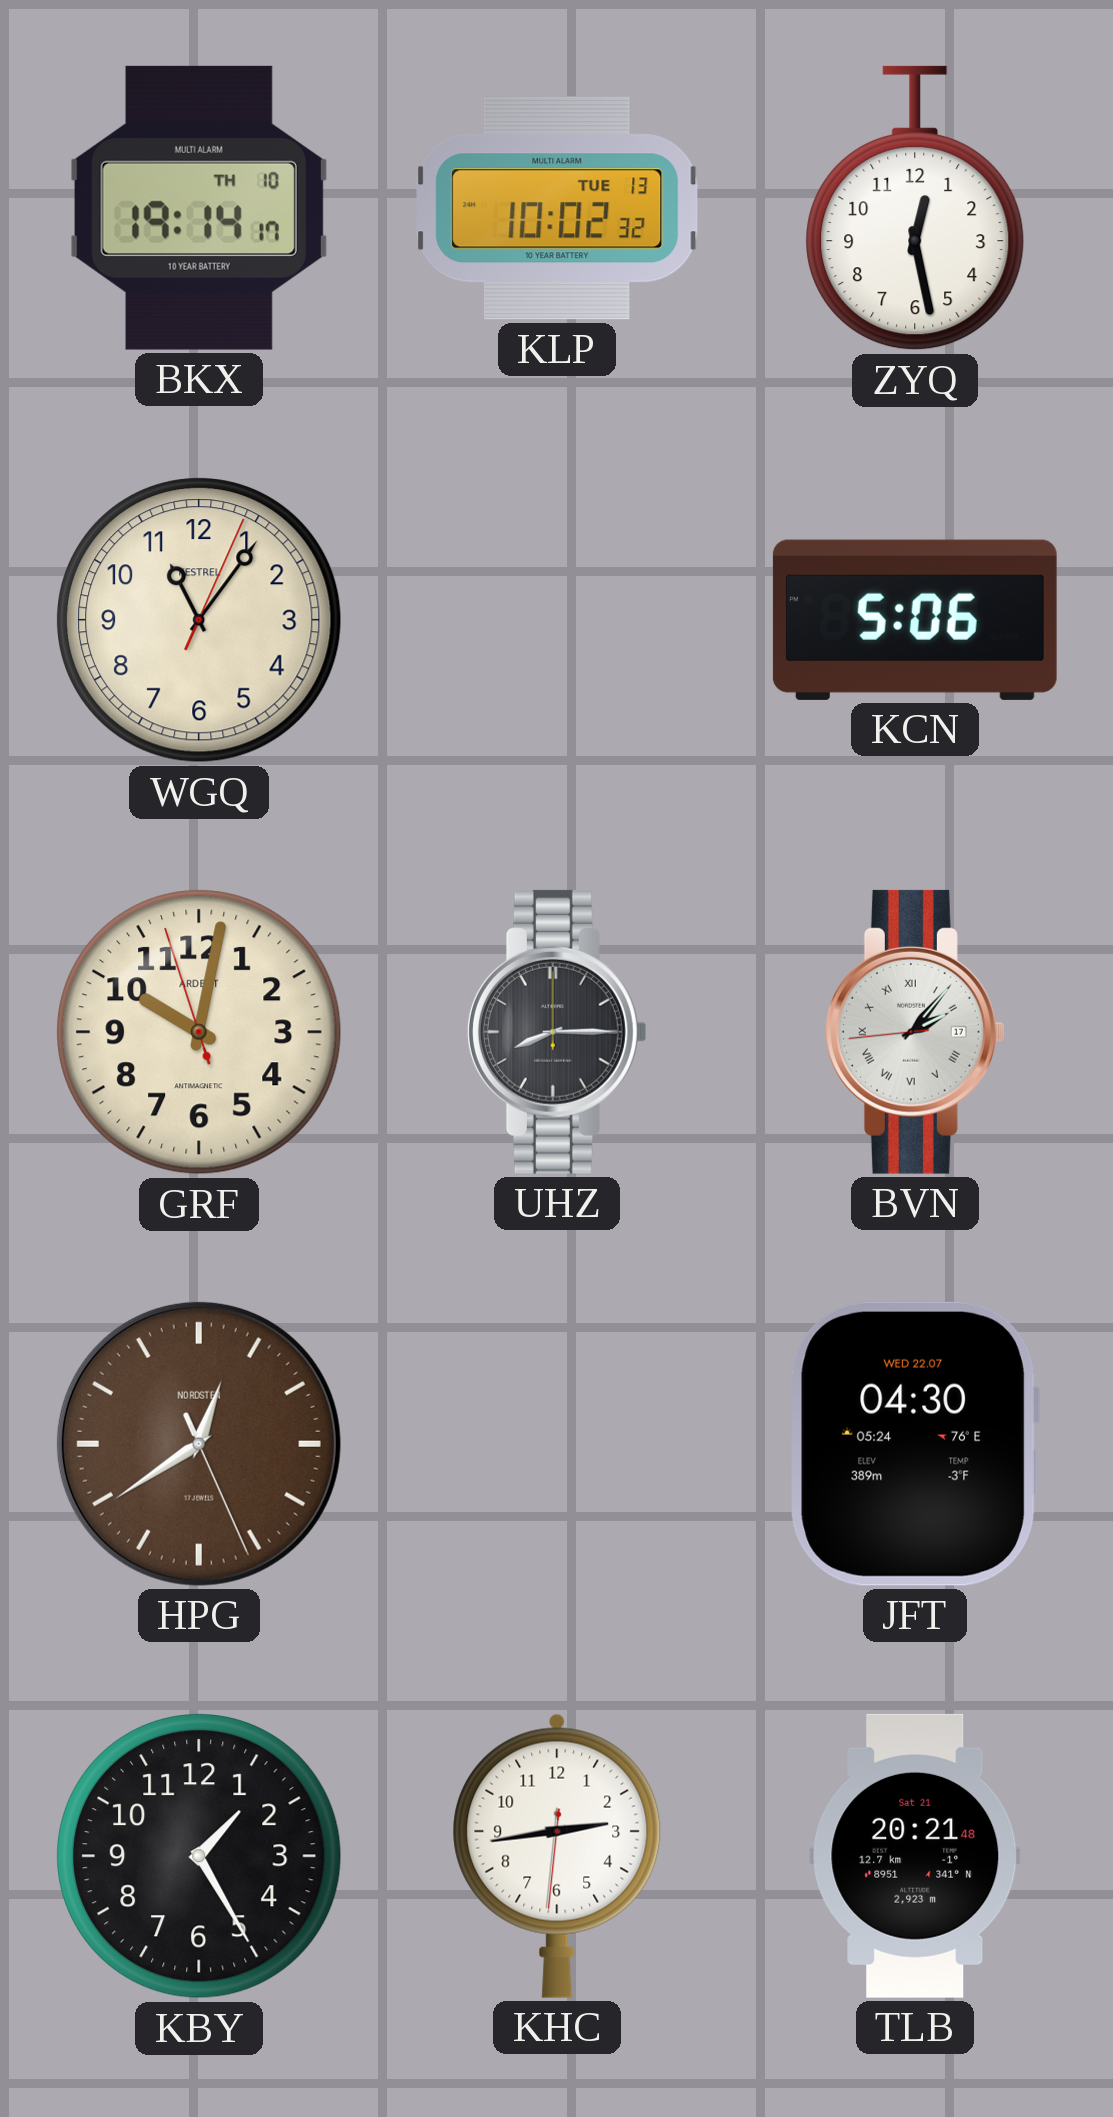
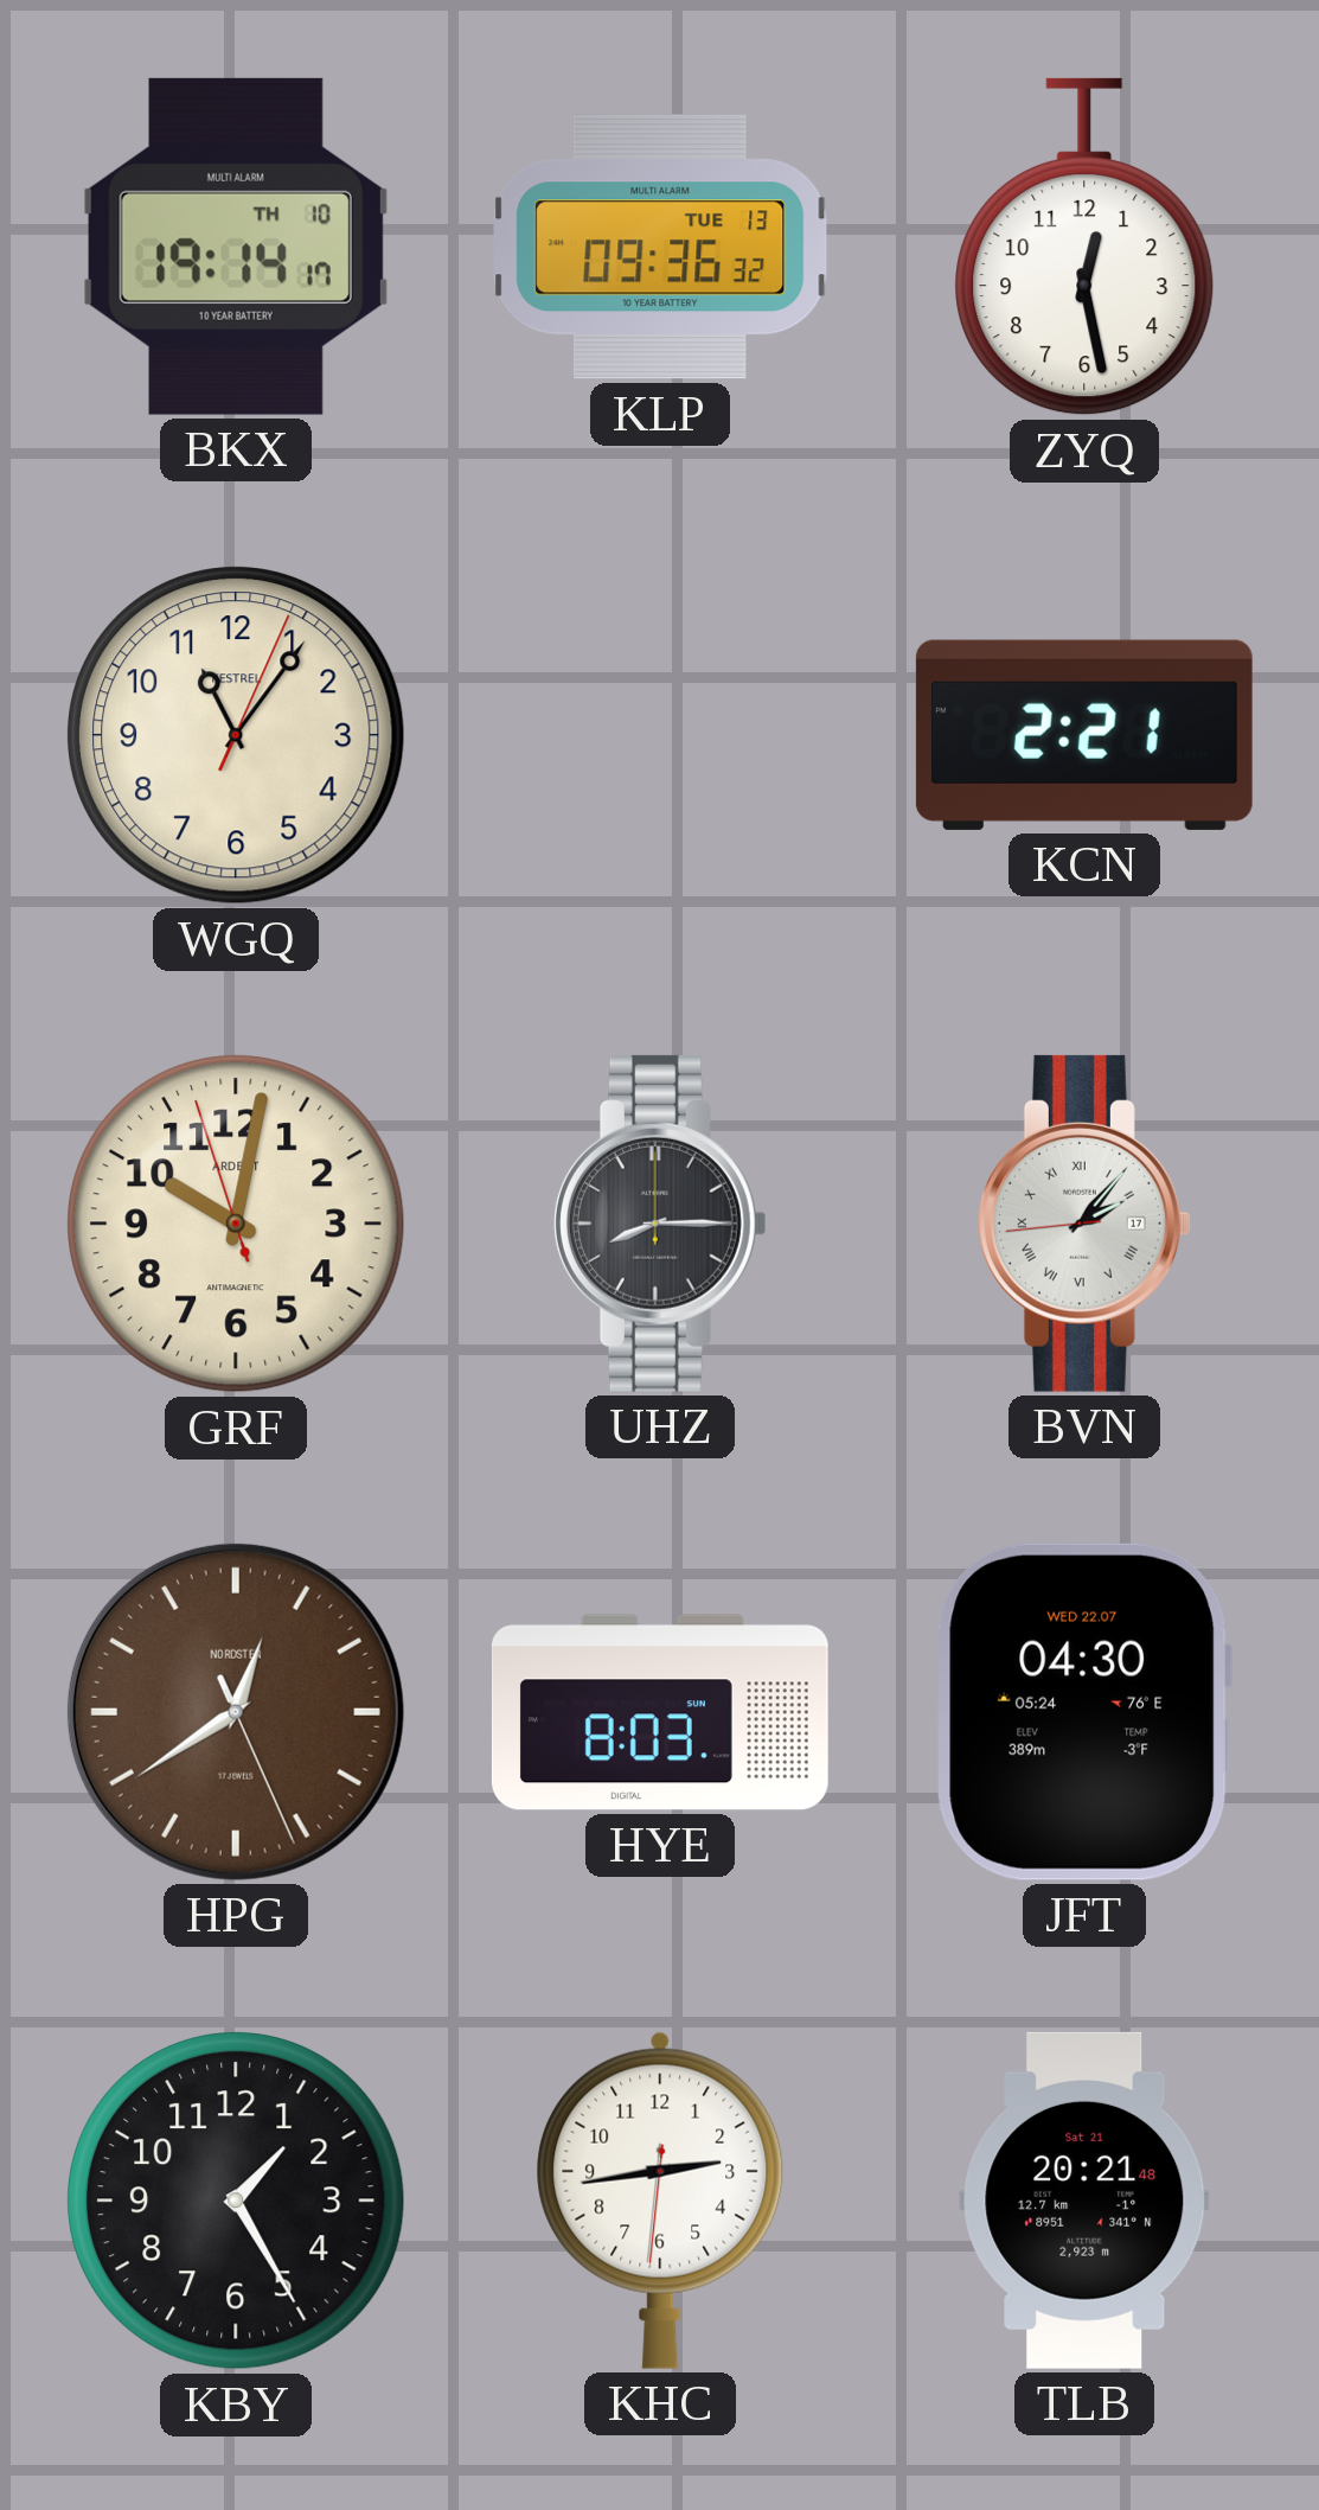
KLP: 10:02 -> 09:36
KCN: 5:06 -> 2:21
HYE: none -> 8:03
